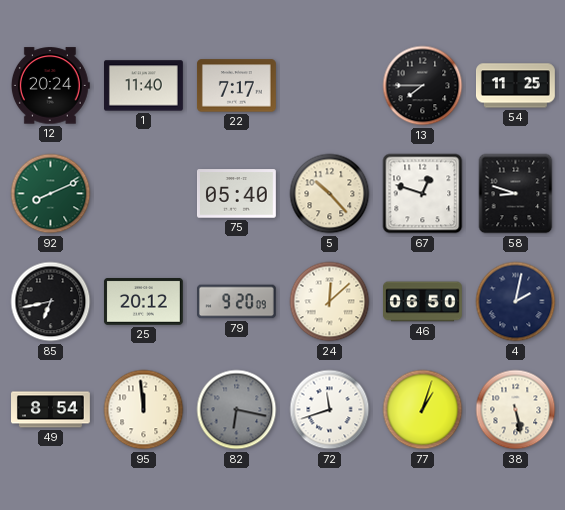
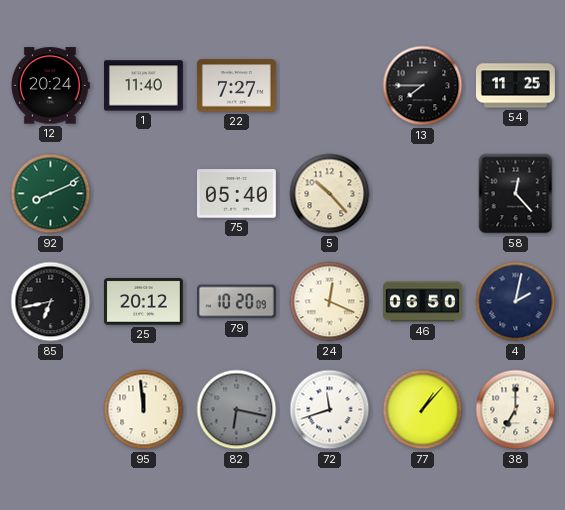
22: 7:17 -> 7:27
67: 12:48 -> none
58: 8:48 -> 12:23
79: 9:20 -> 10:20
24: 12:08 -> 12:19
49: 8:54 -> none
77: 1:03 -> 1:07
38: 5:28 -> 7:00
